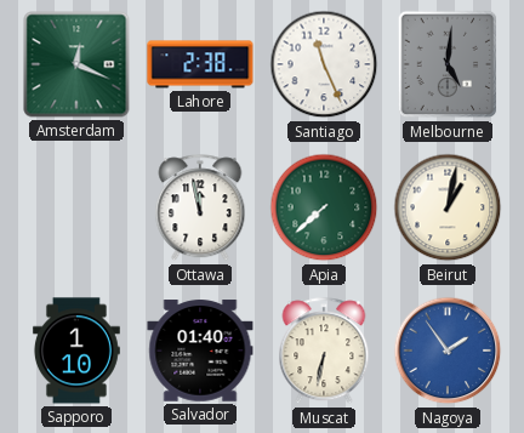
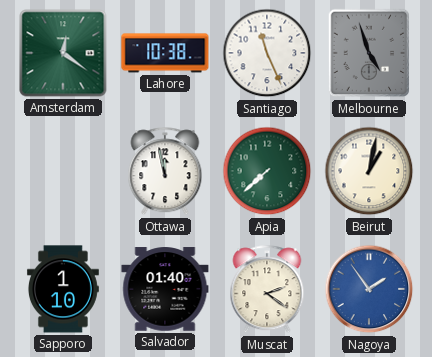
Amsterdam: 12:19 -> 12:21
Lahore: 2:38 -> 10:38
Melbourne: 5:01 -> 4:57
Muscat: 6:32 -> 2:21
